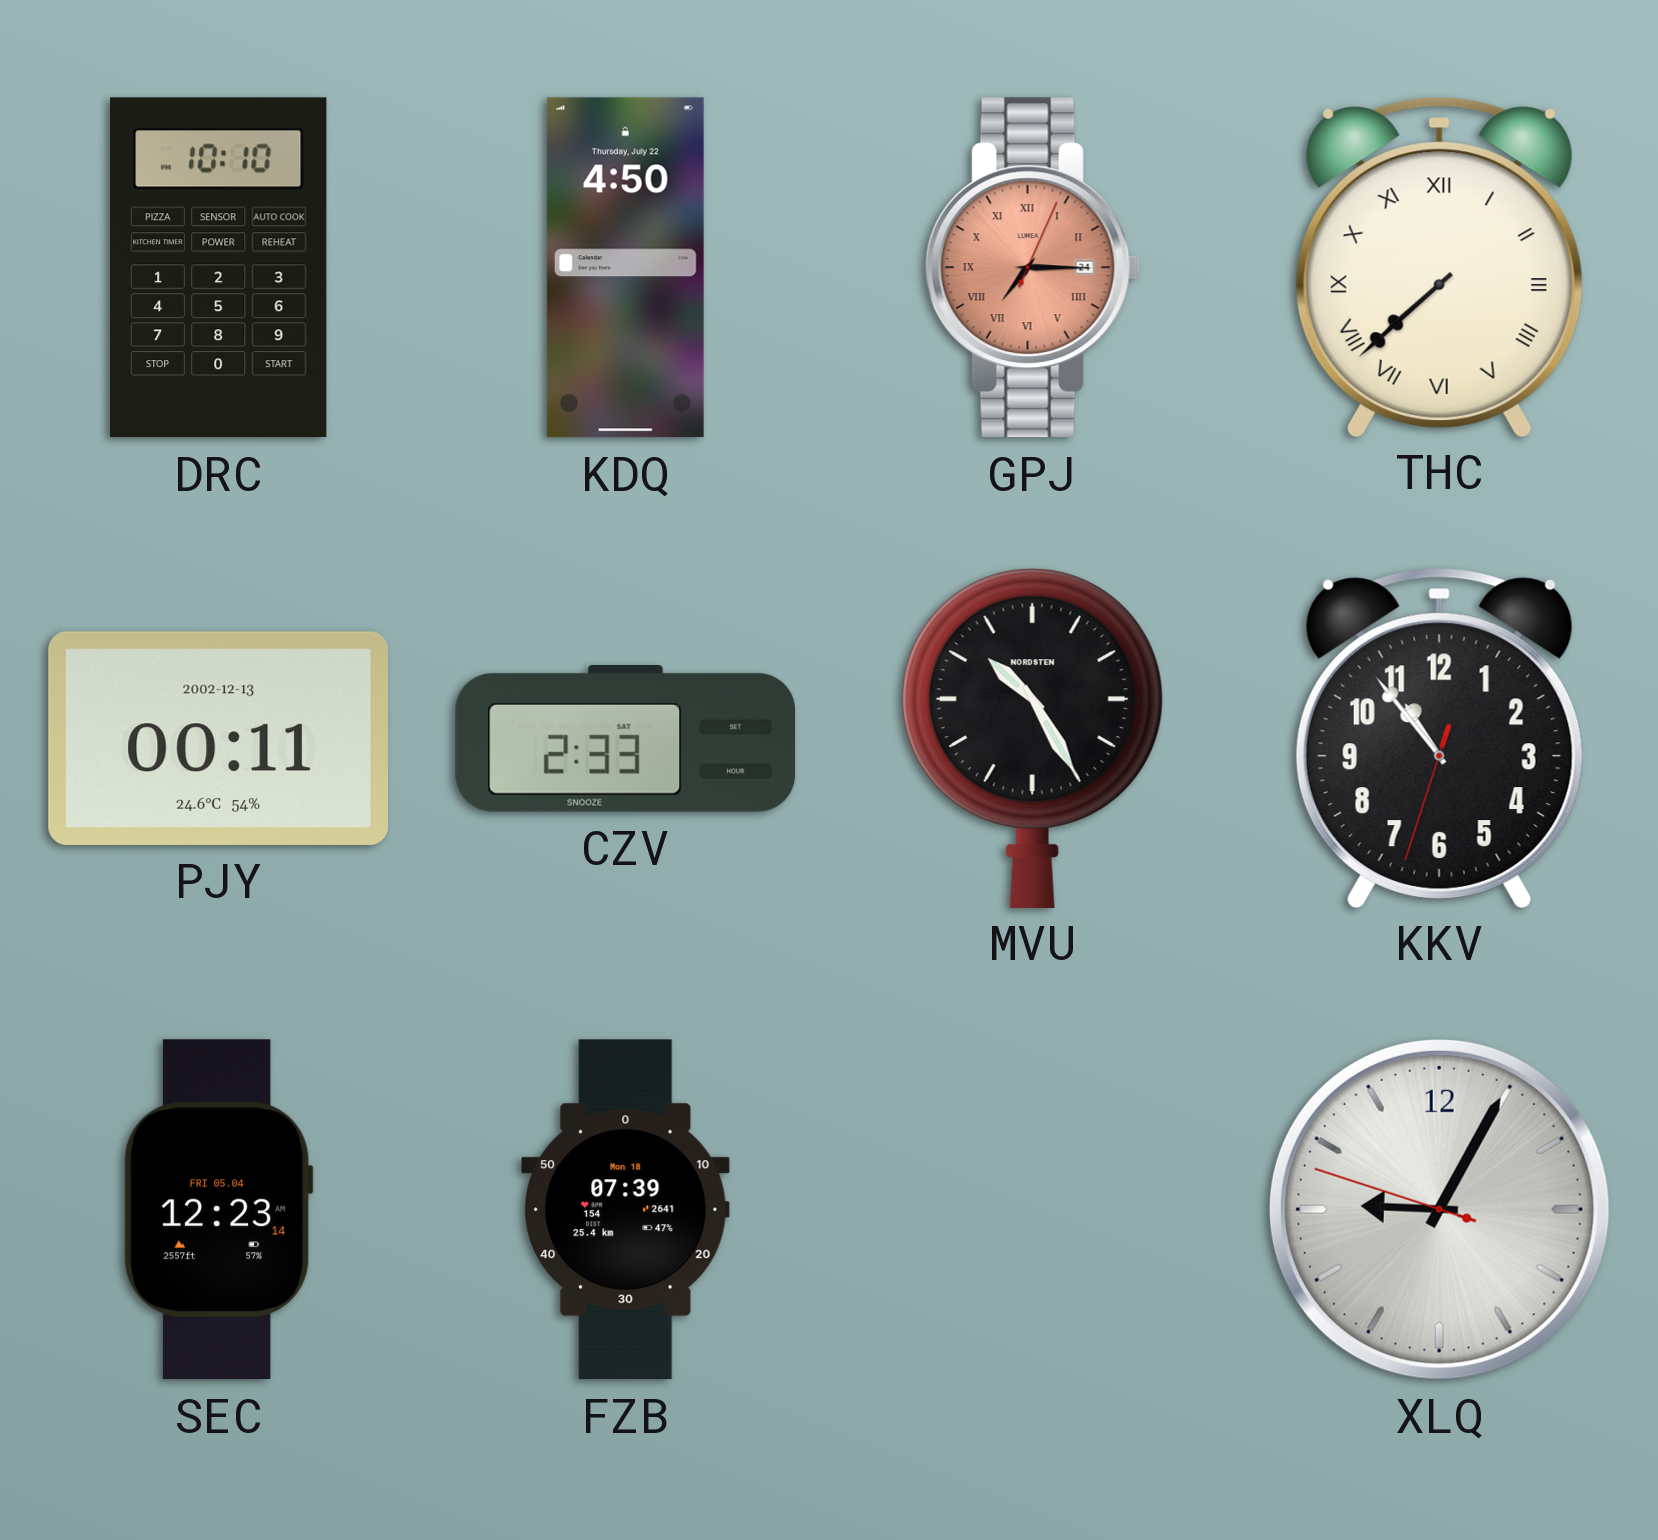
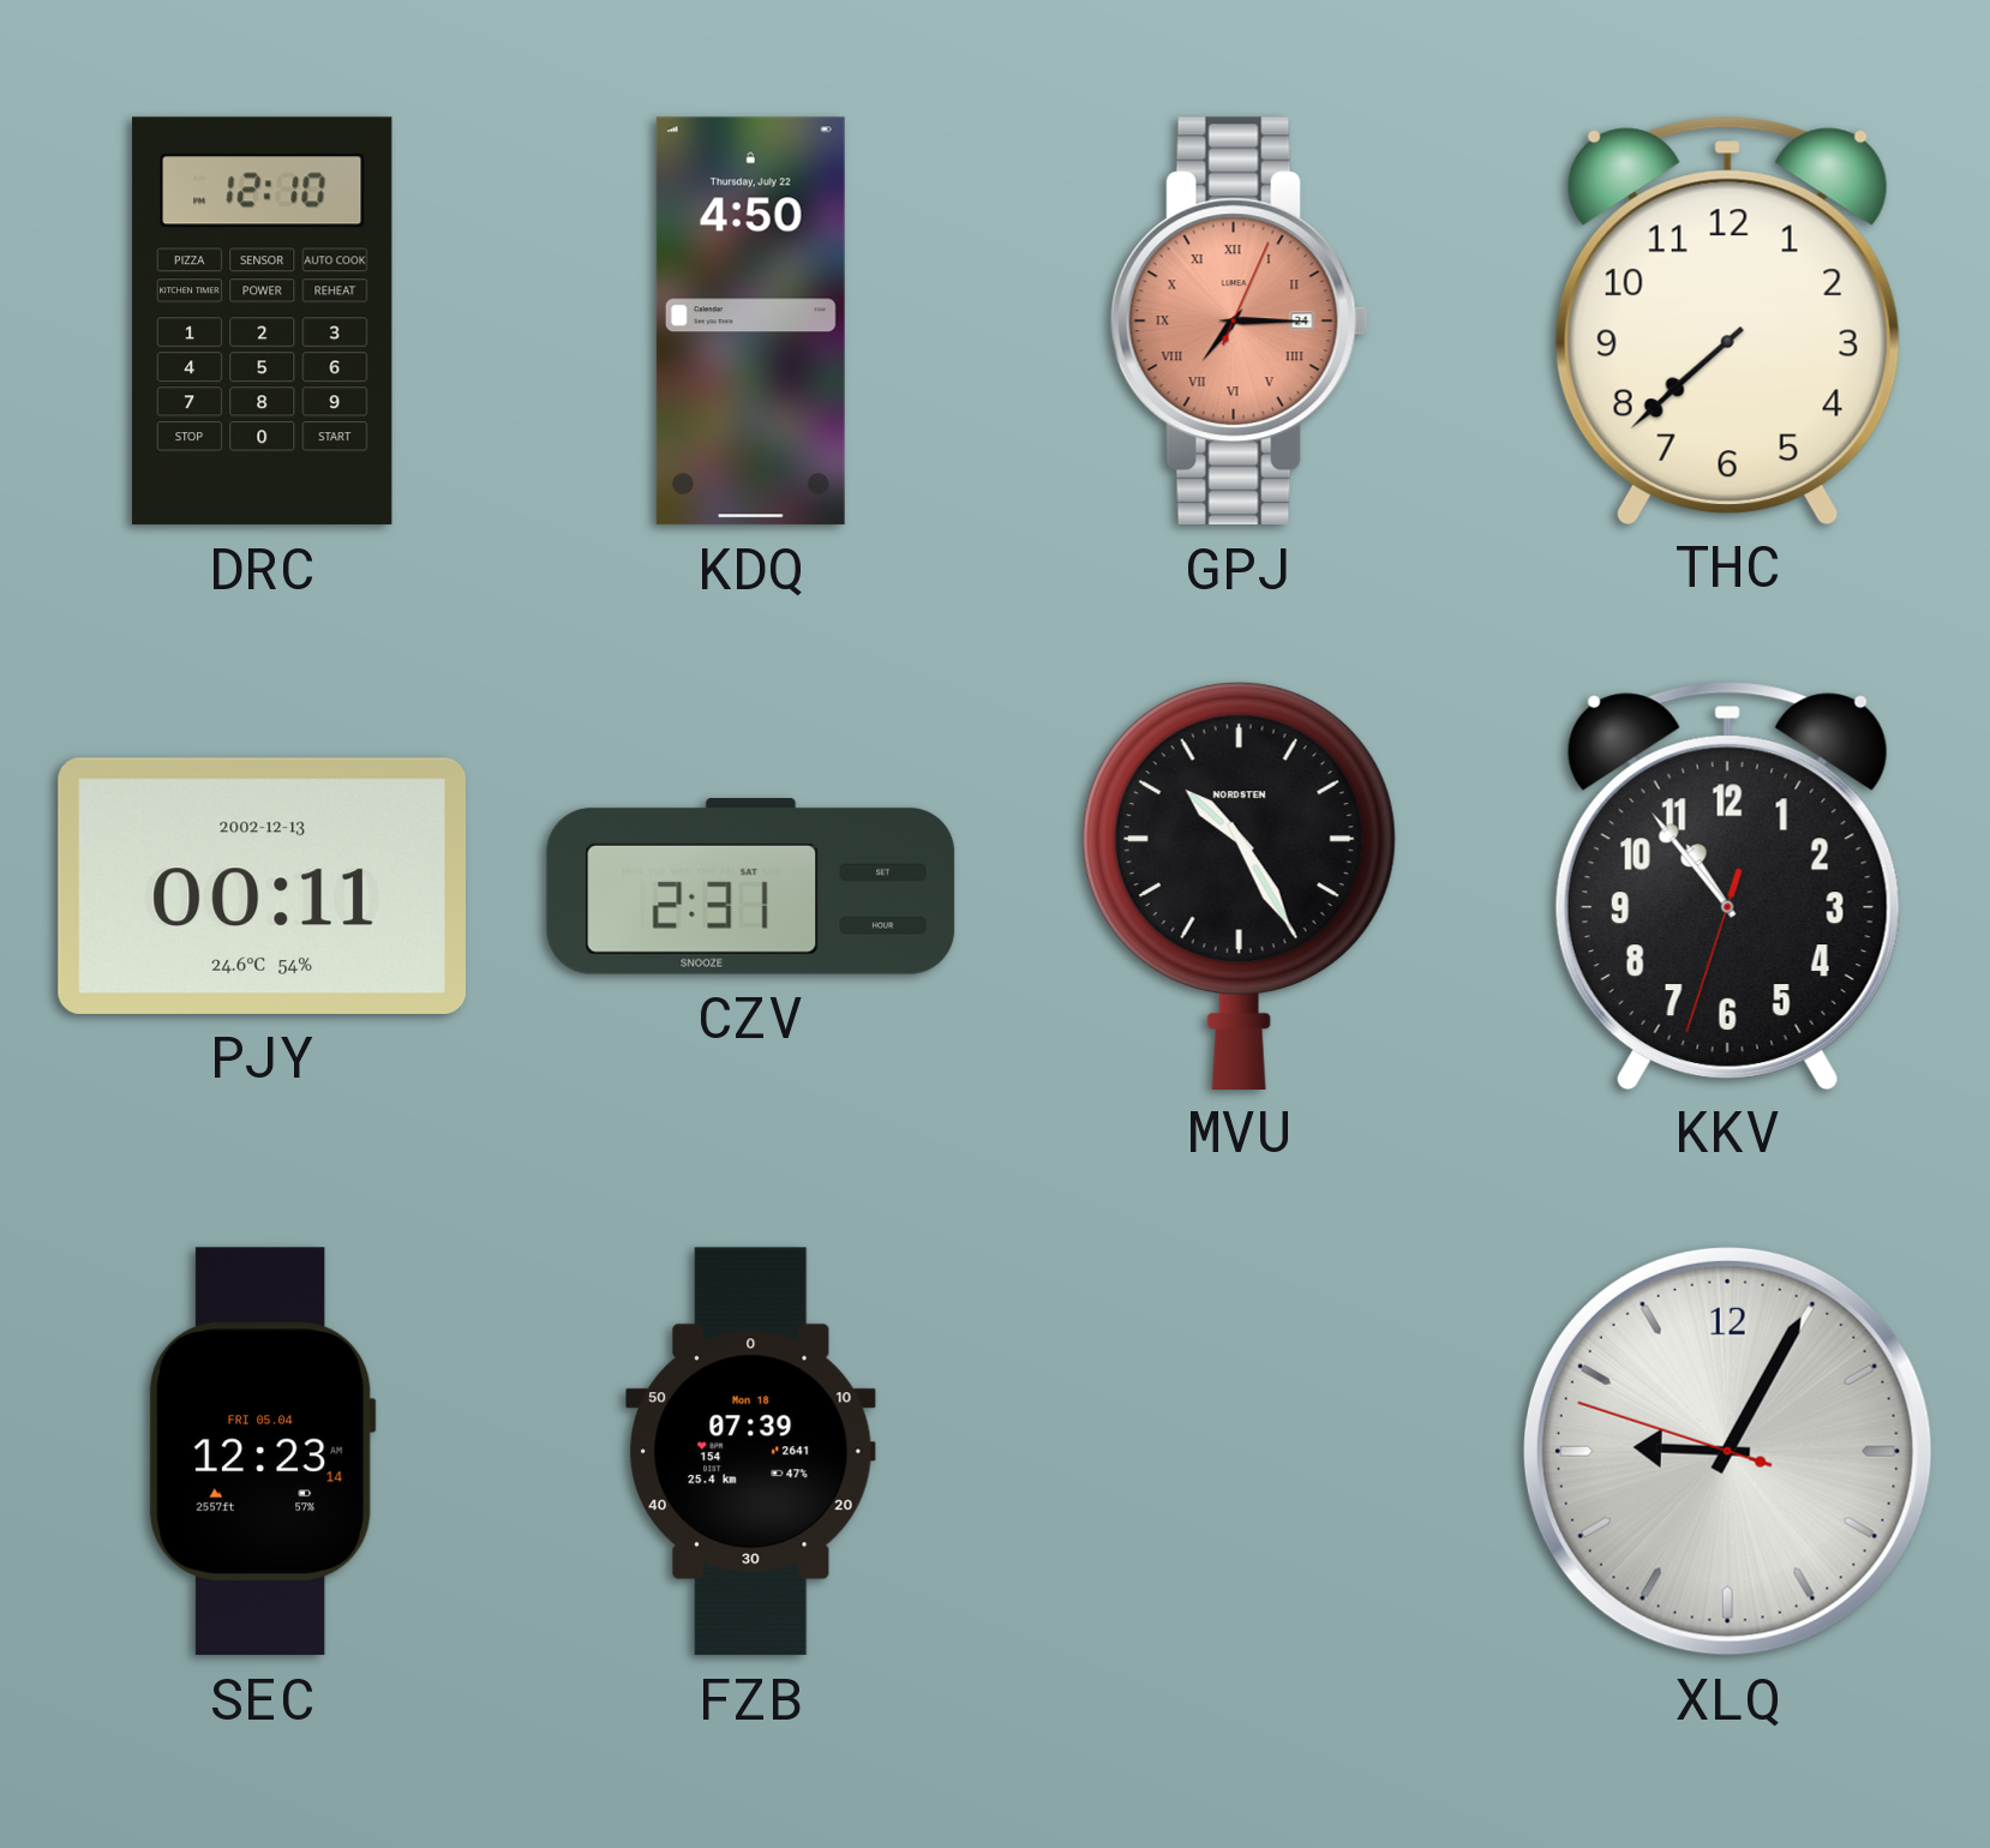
DRC: 10:10 -> 12:10
THC numerals: Roman -> Arabic
CZV: 2:33 -> 2:31
